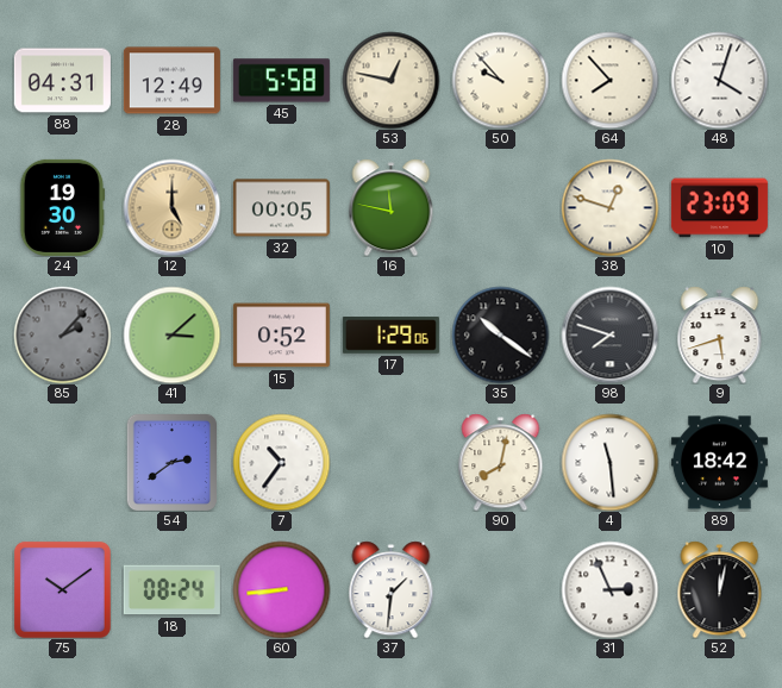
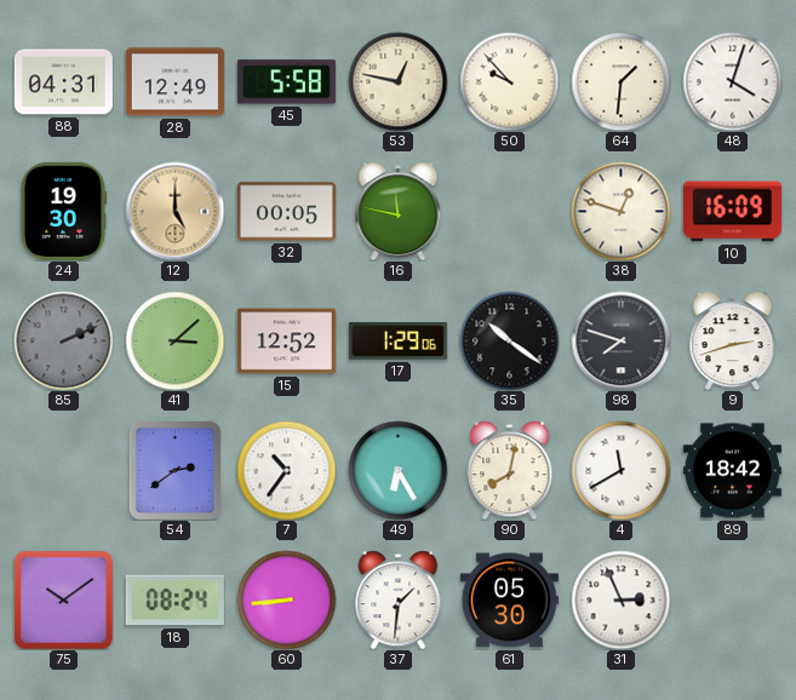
64: 7:53 -> 1:31
10: 23:09 -> 16:09
85: 2:07 -> 2:11
15: 0:52 -> 12:52
9: 5:42 -> 2:42
49: none -> 6:25
4: 11:29 -> 11:40
61: none -> 05:30
52: 12:02 -> none
